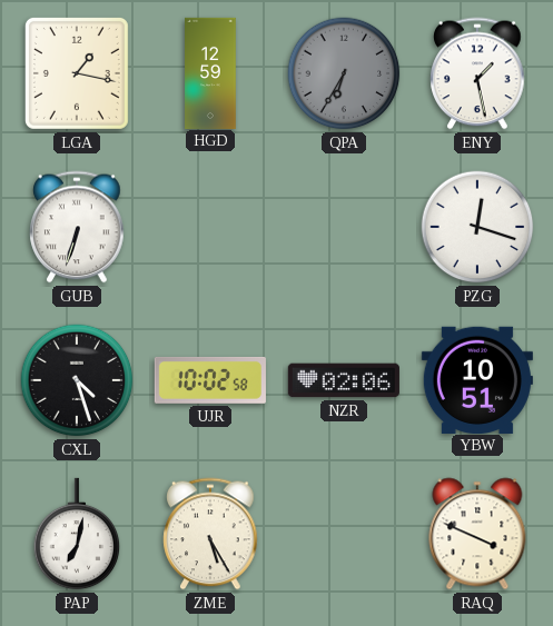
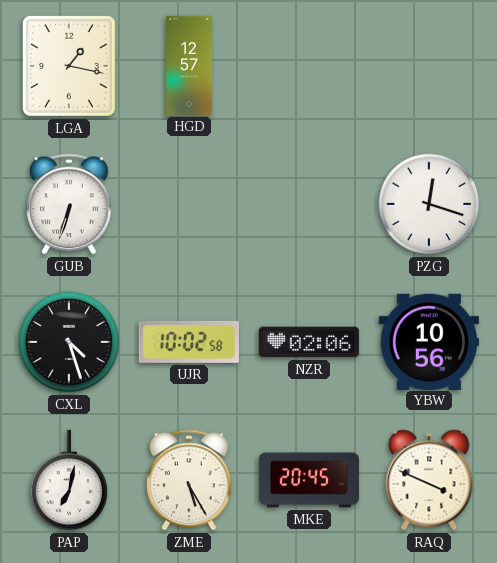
HGD: 12:59 -> 12:57
QPA: 6:35 -> none
ENY: 1:28 -> none
YBW: 10:51 -> 10:56
MKE: none -> 20:45
